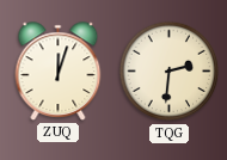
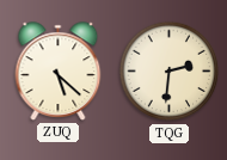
ZUQ: 12:03 -> 5:22
